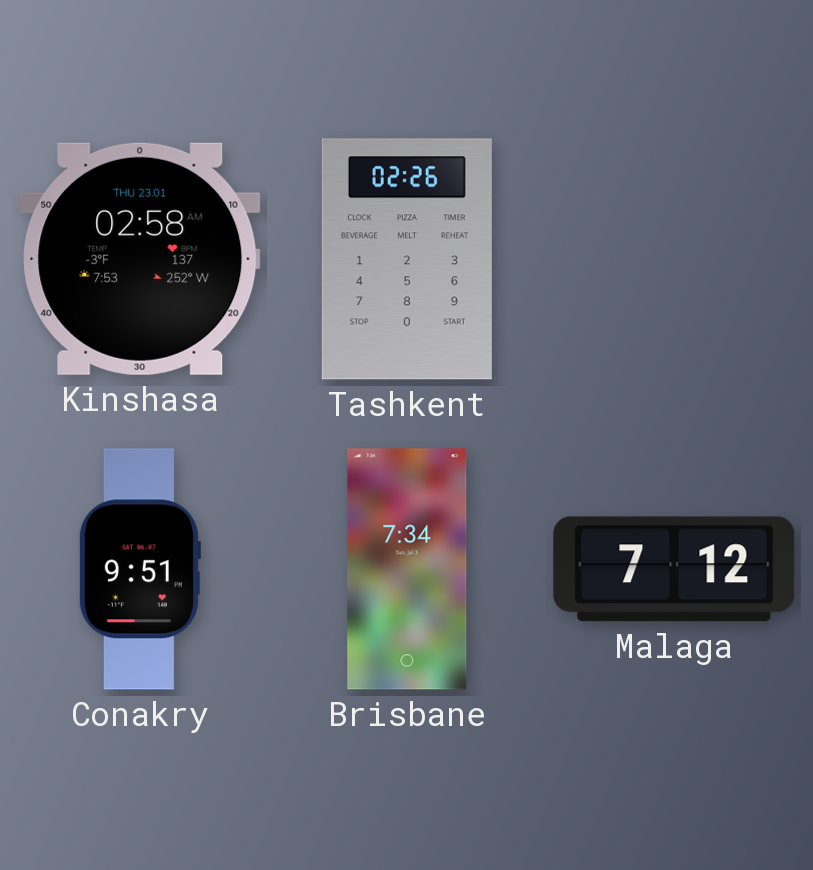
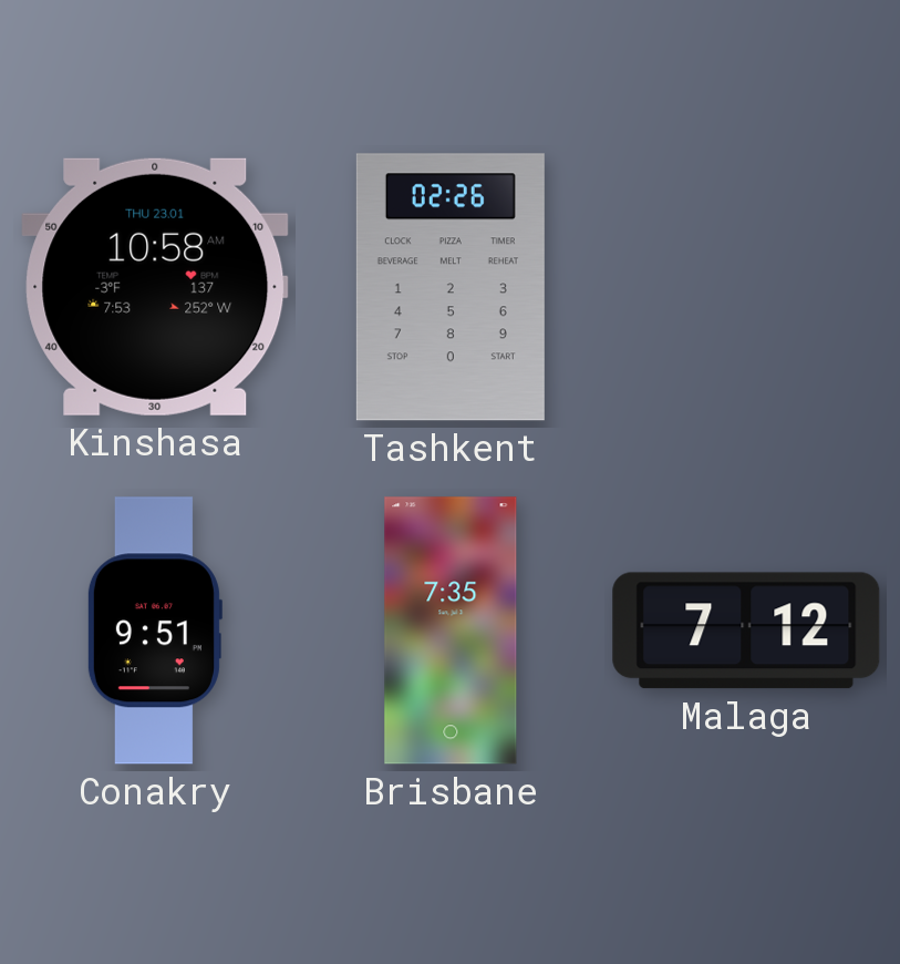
Kinshasa: 02:58 -> 10:58
Brisbane: 7:34 -> 7:35
